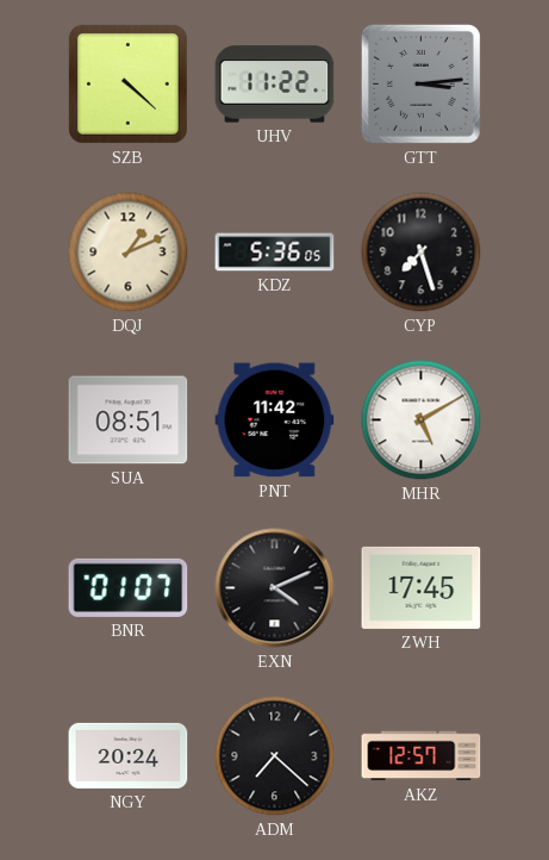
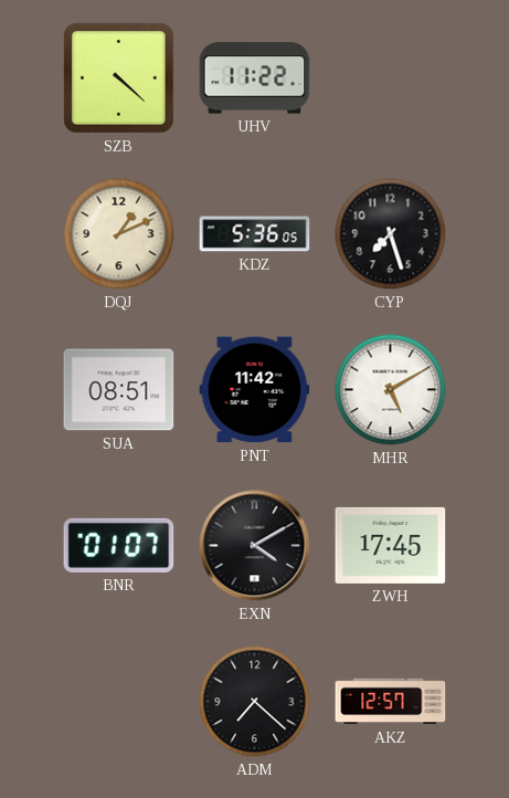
GTT: 3:14 -> none
EXN: 4:11 -> 4:10
NGY: 20:24 -> none
